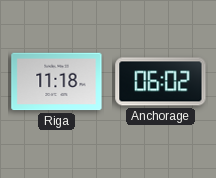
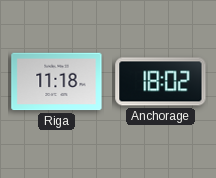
Anchorage: 06:02 -> 18:02
